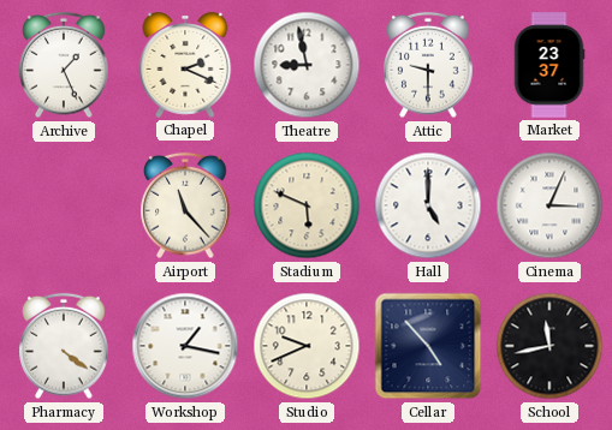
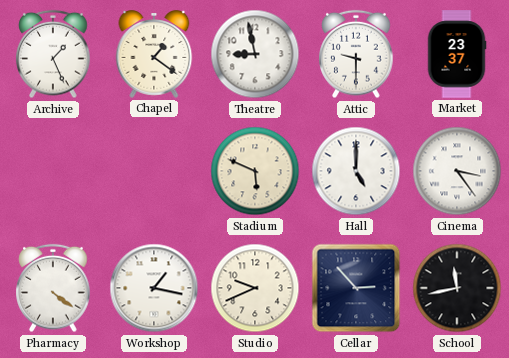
Chapel: 2:19 -> 1:21
Airport: 11:23 -> none
Cinema: 3:04 -> 3:24
Cellar: 4:53 -> 2:53
